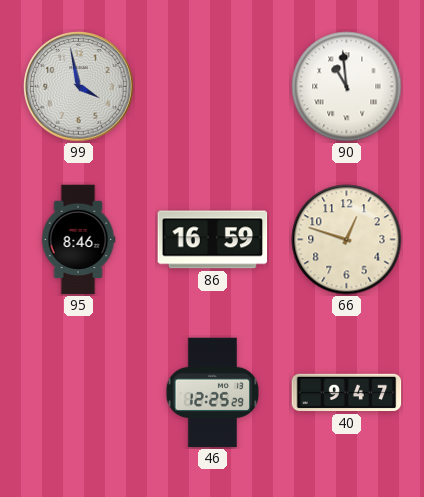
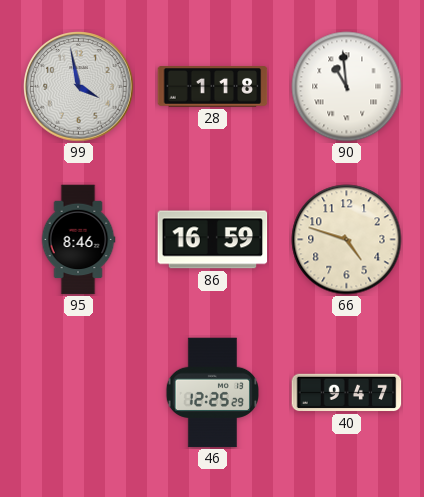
28: none -> 1:18
66: 12:48 -> 4:48
